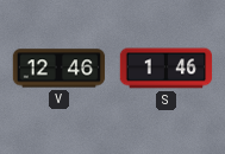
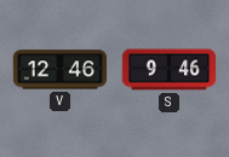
S: 1:46 -> 9:46
